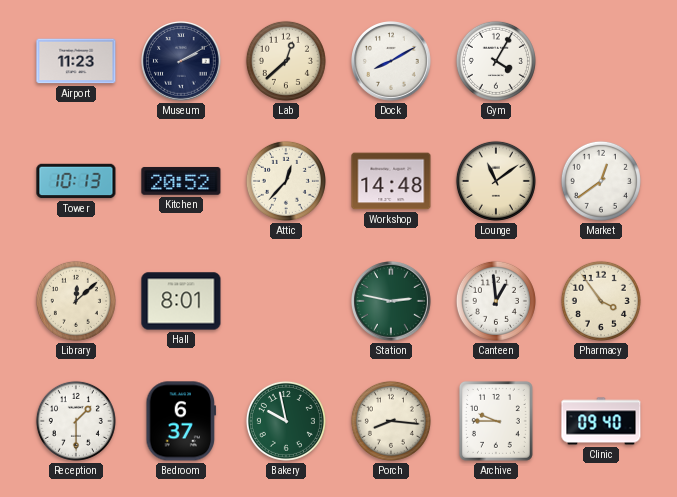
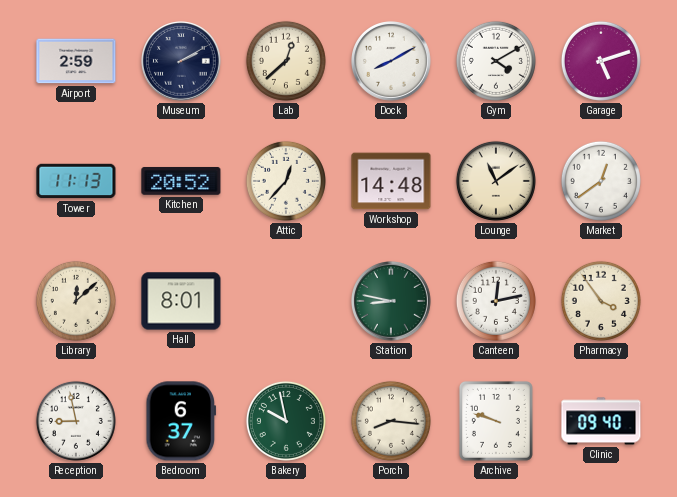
Airport: 11:23 -> 2:59
Gym: 4:05 -> 4:10
Garage: none -> 5:12
Tower: 10:13 -> 11:13
Station: 2:47 -> 8:47
Canteen: 12:59 -> 12:13
Reception: 1:30 -> 8:58
Archive: 9:45 -> 9:48
